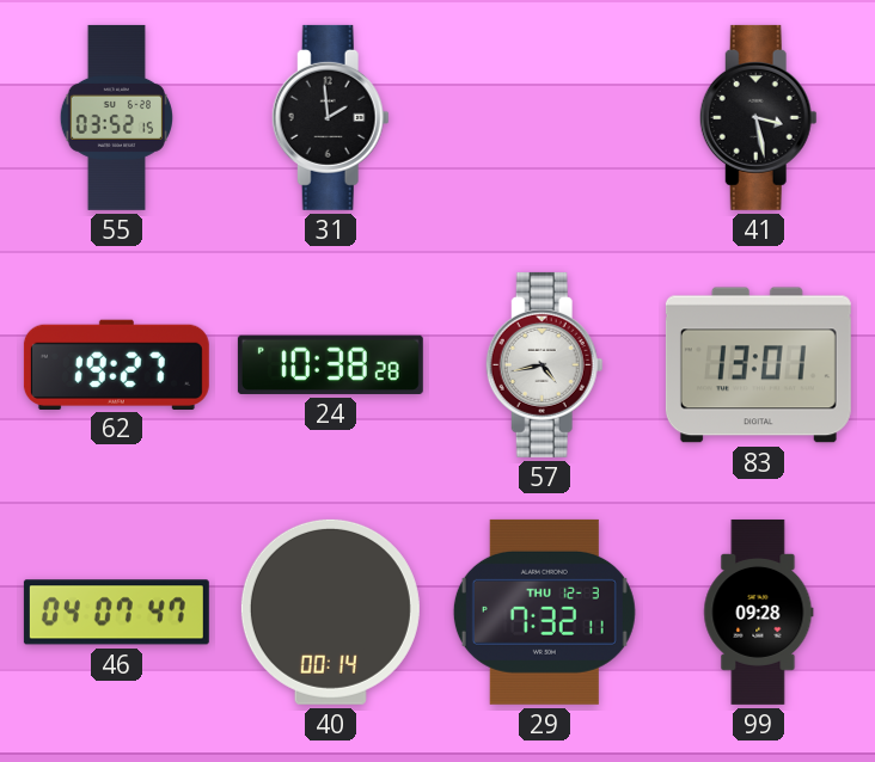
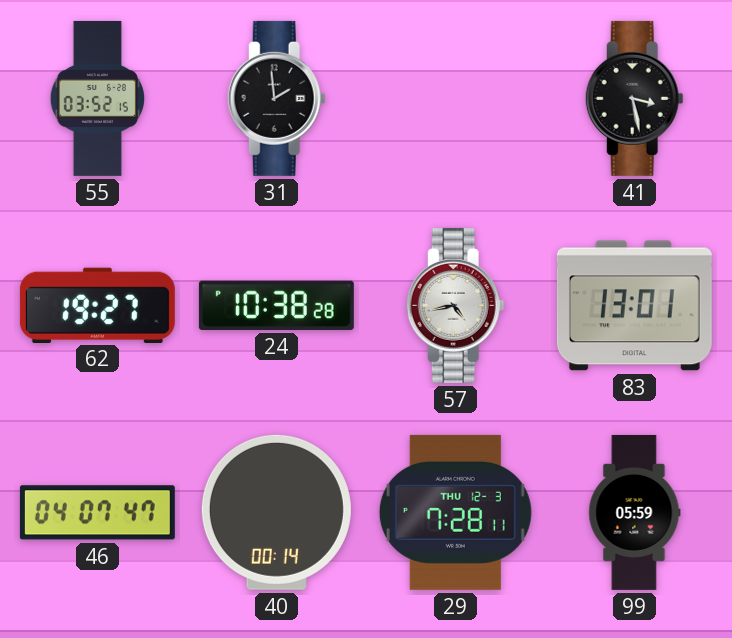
29: 7:32 -> 7:28
99: 09:28 -> 05:59
